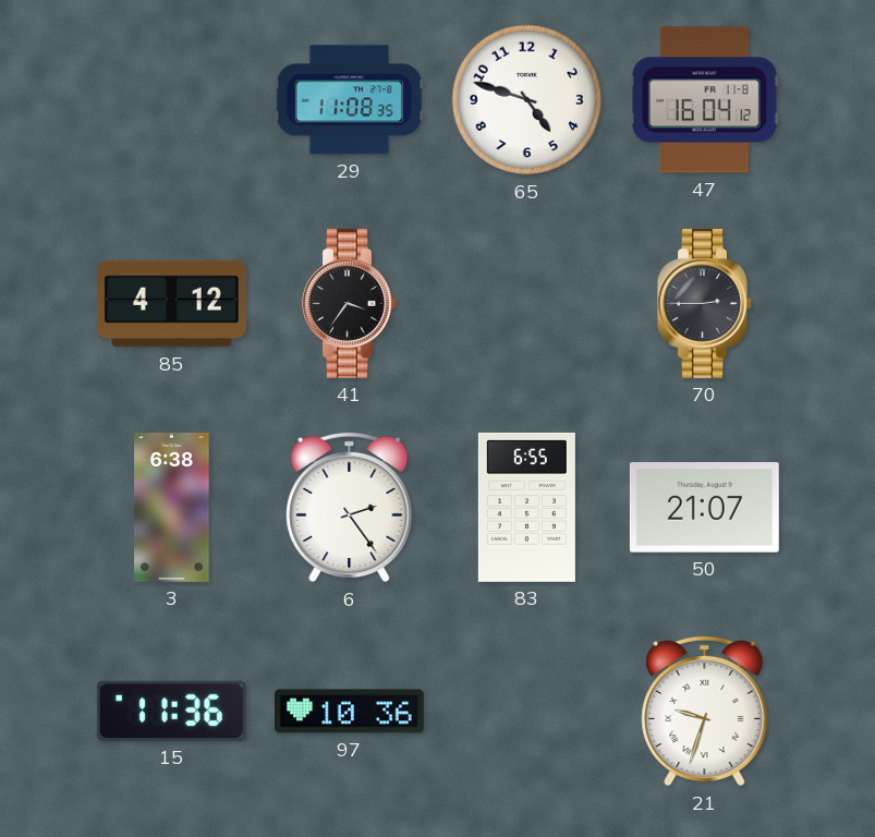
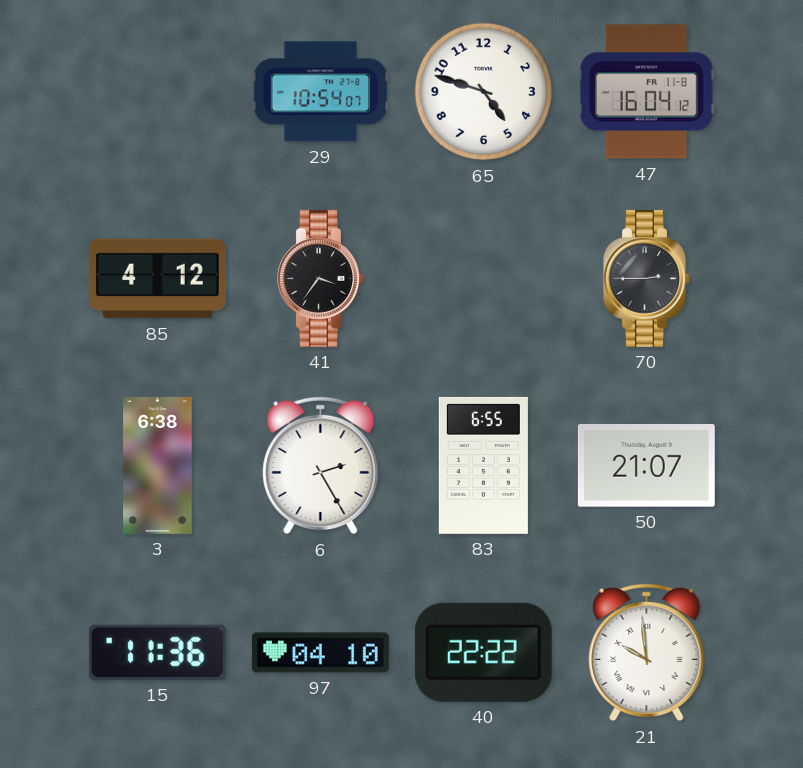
29: 11:08 -> 10:54
6: 2:24 -> 2:25
97: 10:36 -> 04:10
40: none -> 22:22
21: 9:33 -> 9:59
